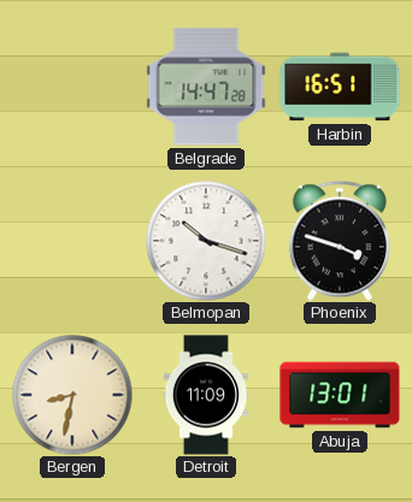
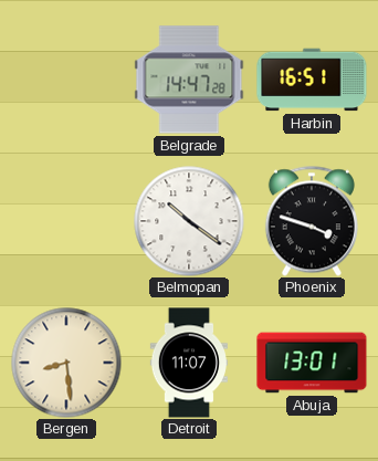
Belmopan: 10:18 -> 10:21
Bergen: 8:32 -> 8:29
Detroit: 11:09 -> 11:07
